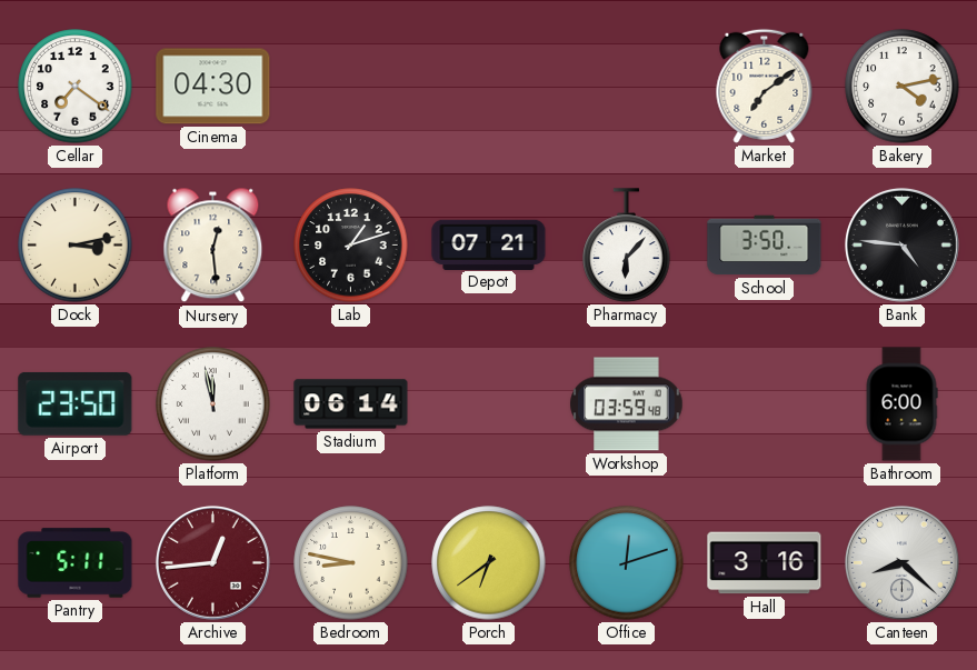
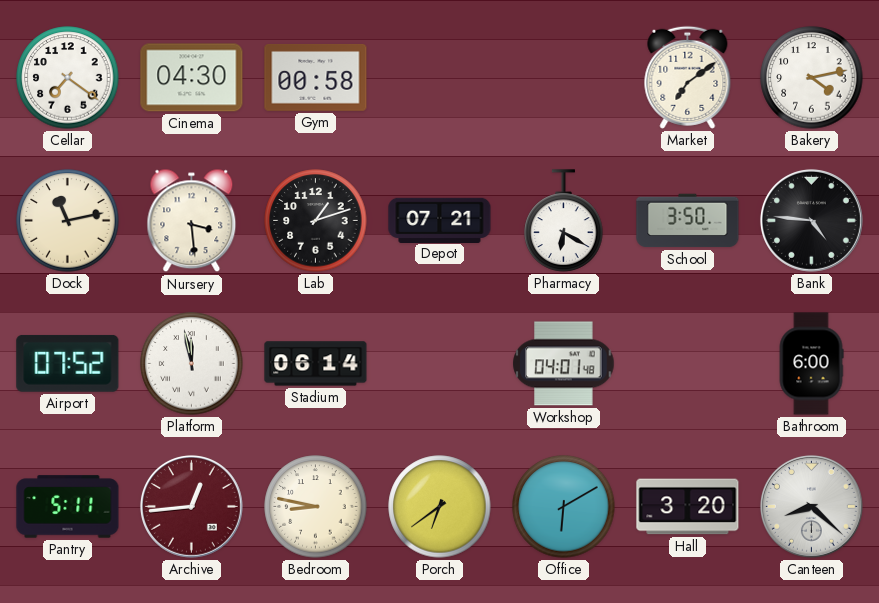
Gym: none -> 00:58
Dock: 3:13 -> 11:13
Nursery: 12:29 -> 3:29
Pharmacy: 6:07 -> 6:20
Airport: 23:50 -> 07:52
Workshop: 03:59 -> 04:01
Office: 12:12 -> 6:10
Hall: 3:16 -> 3:20
